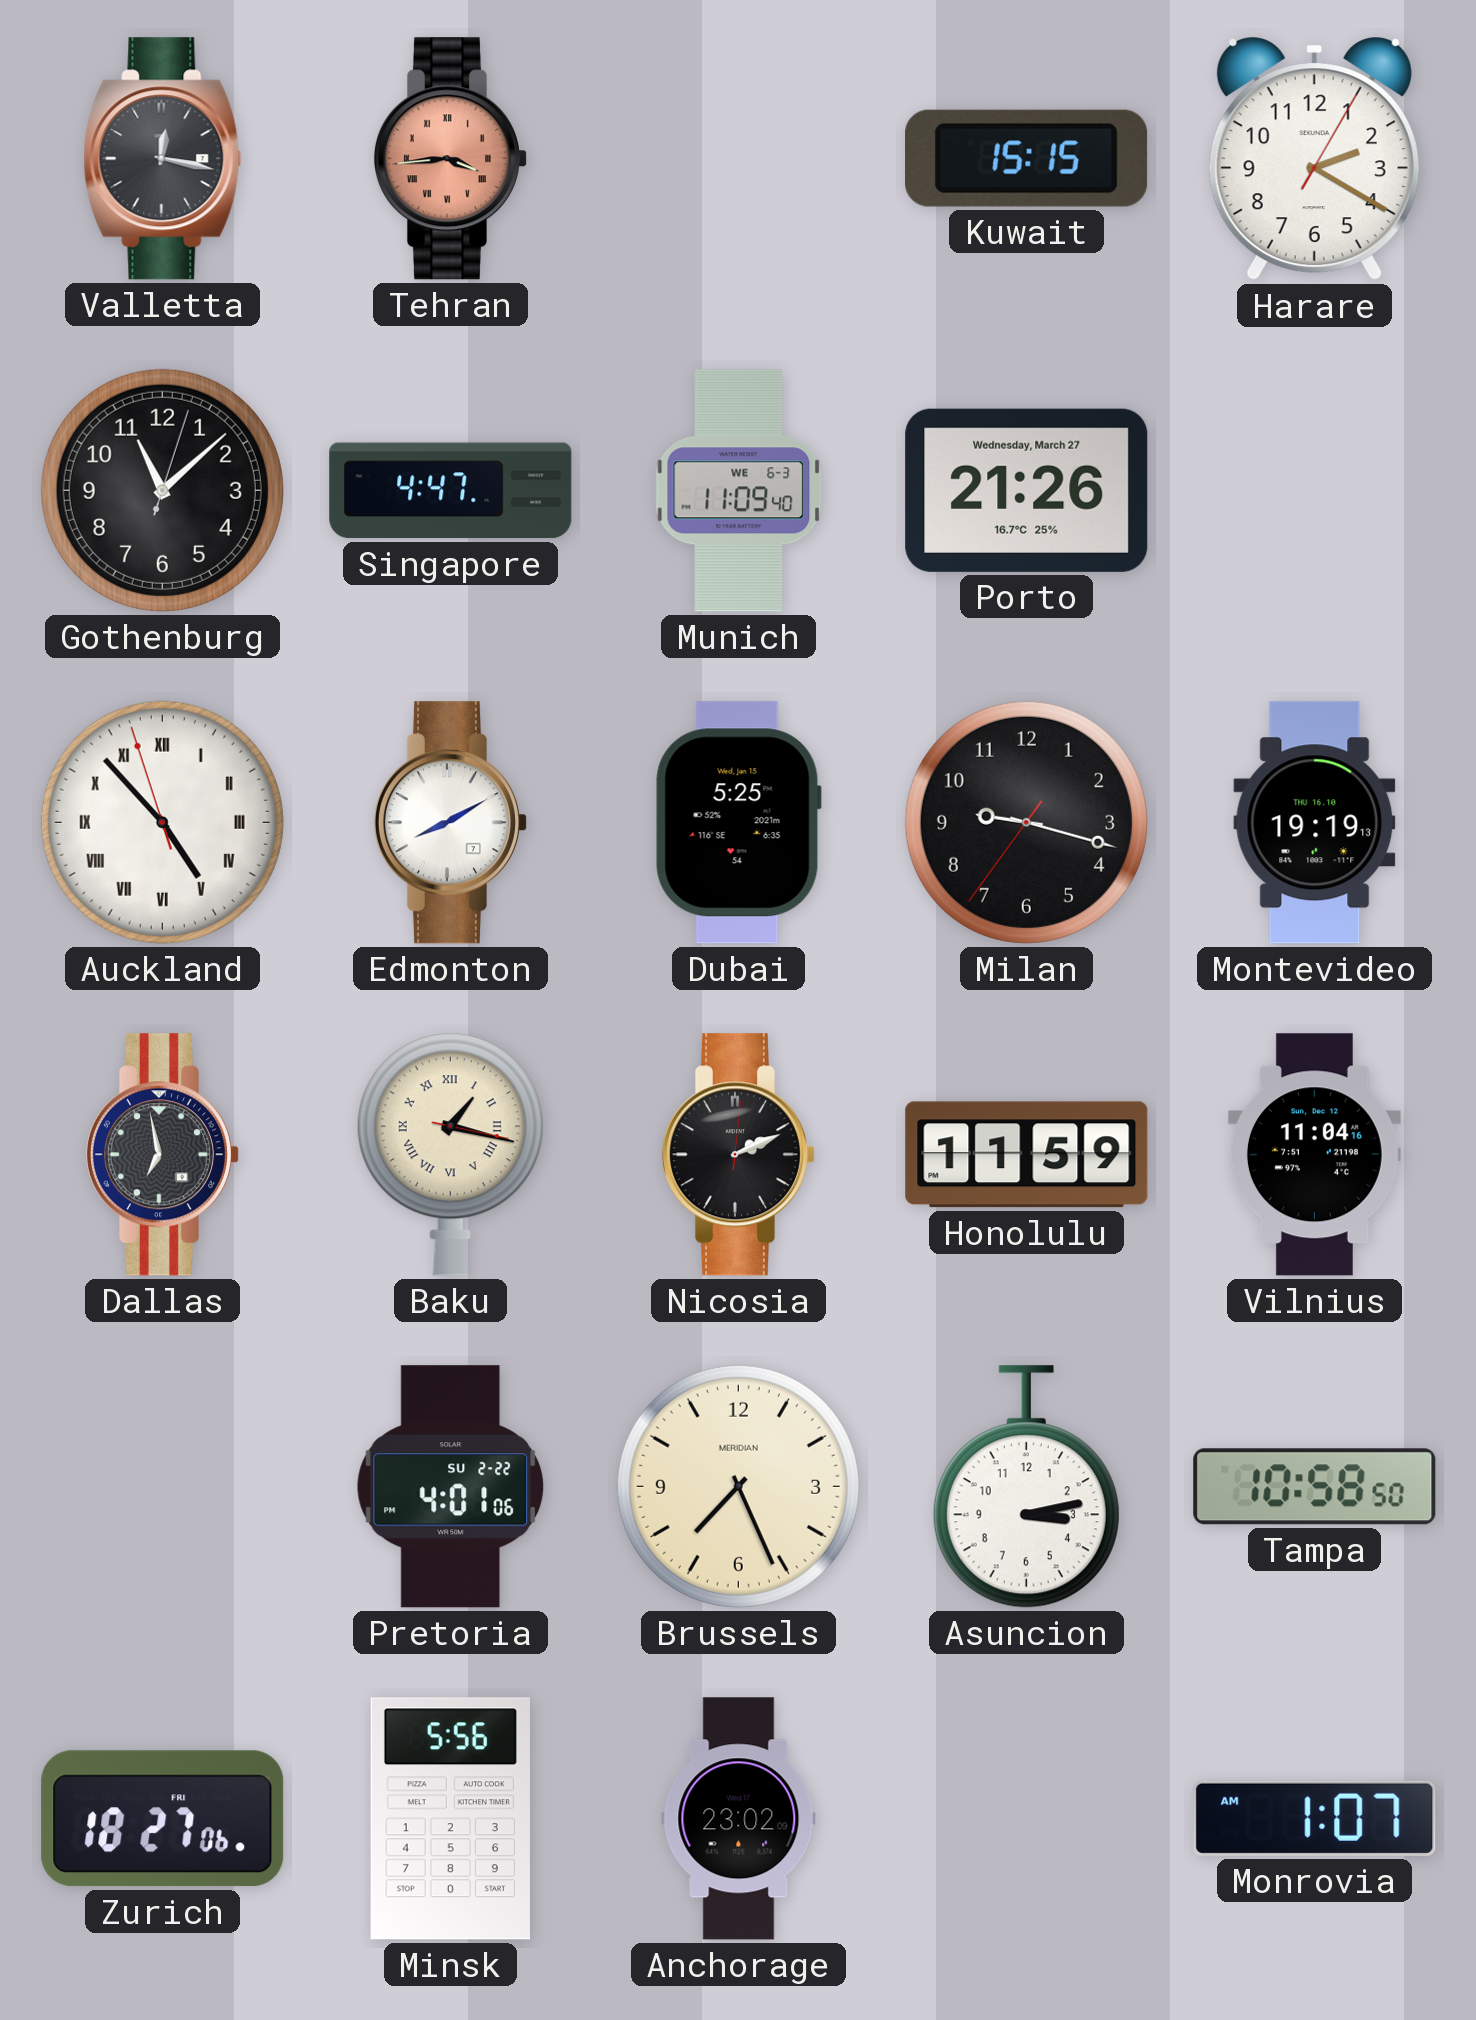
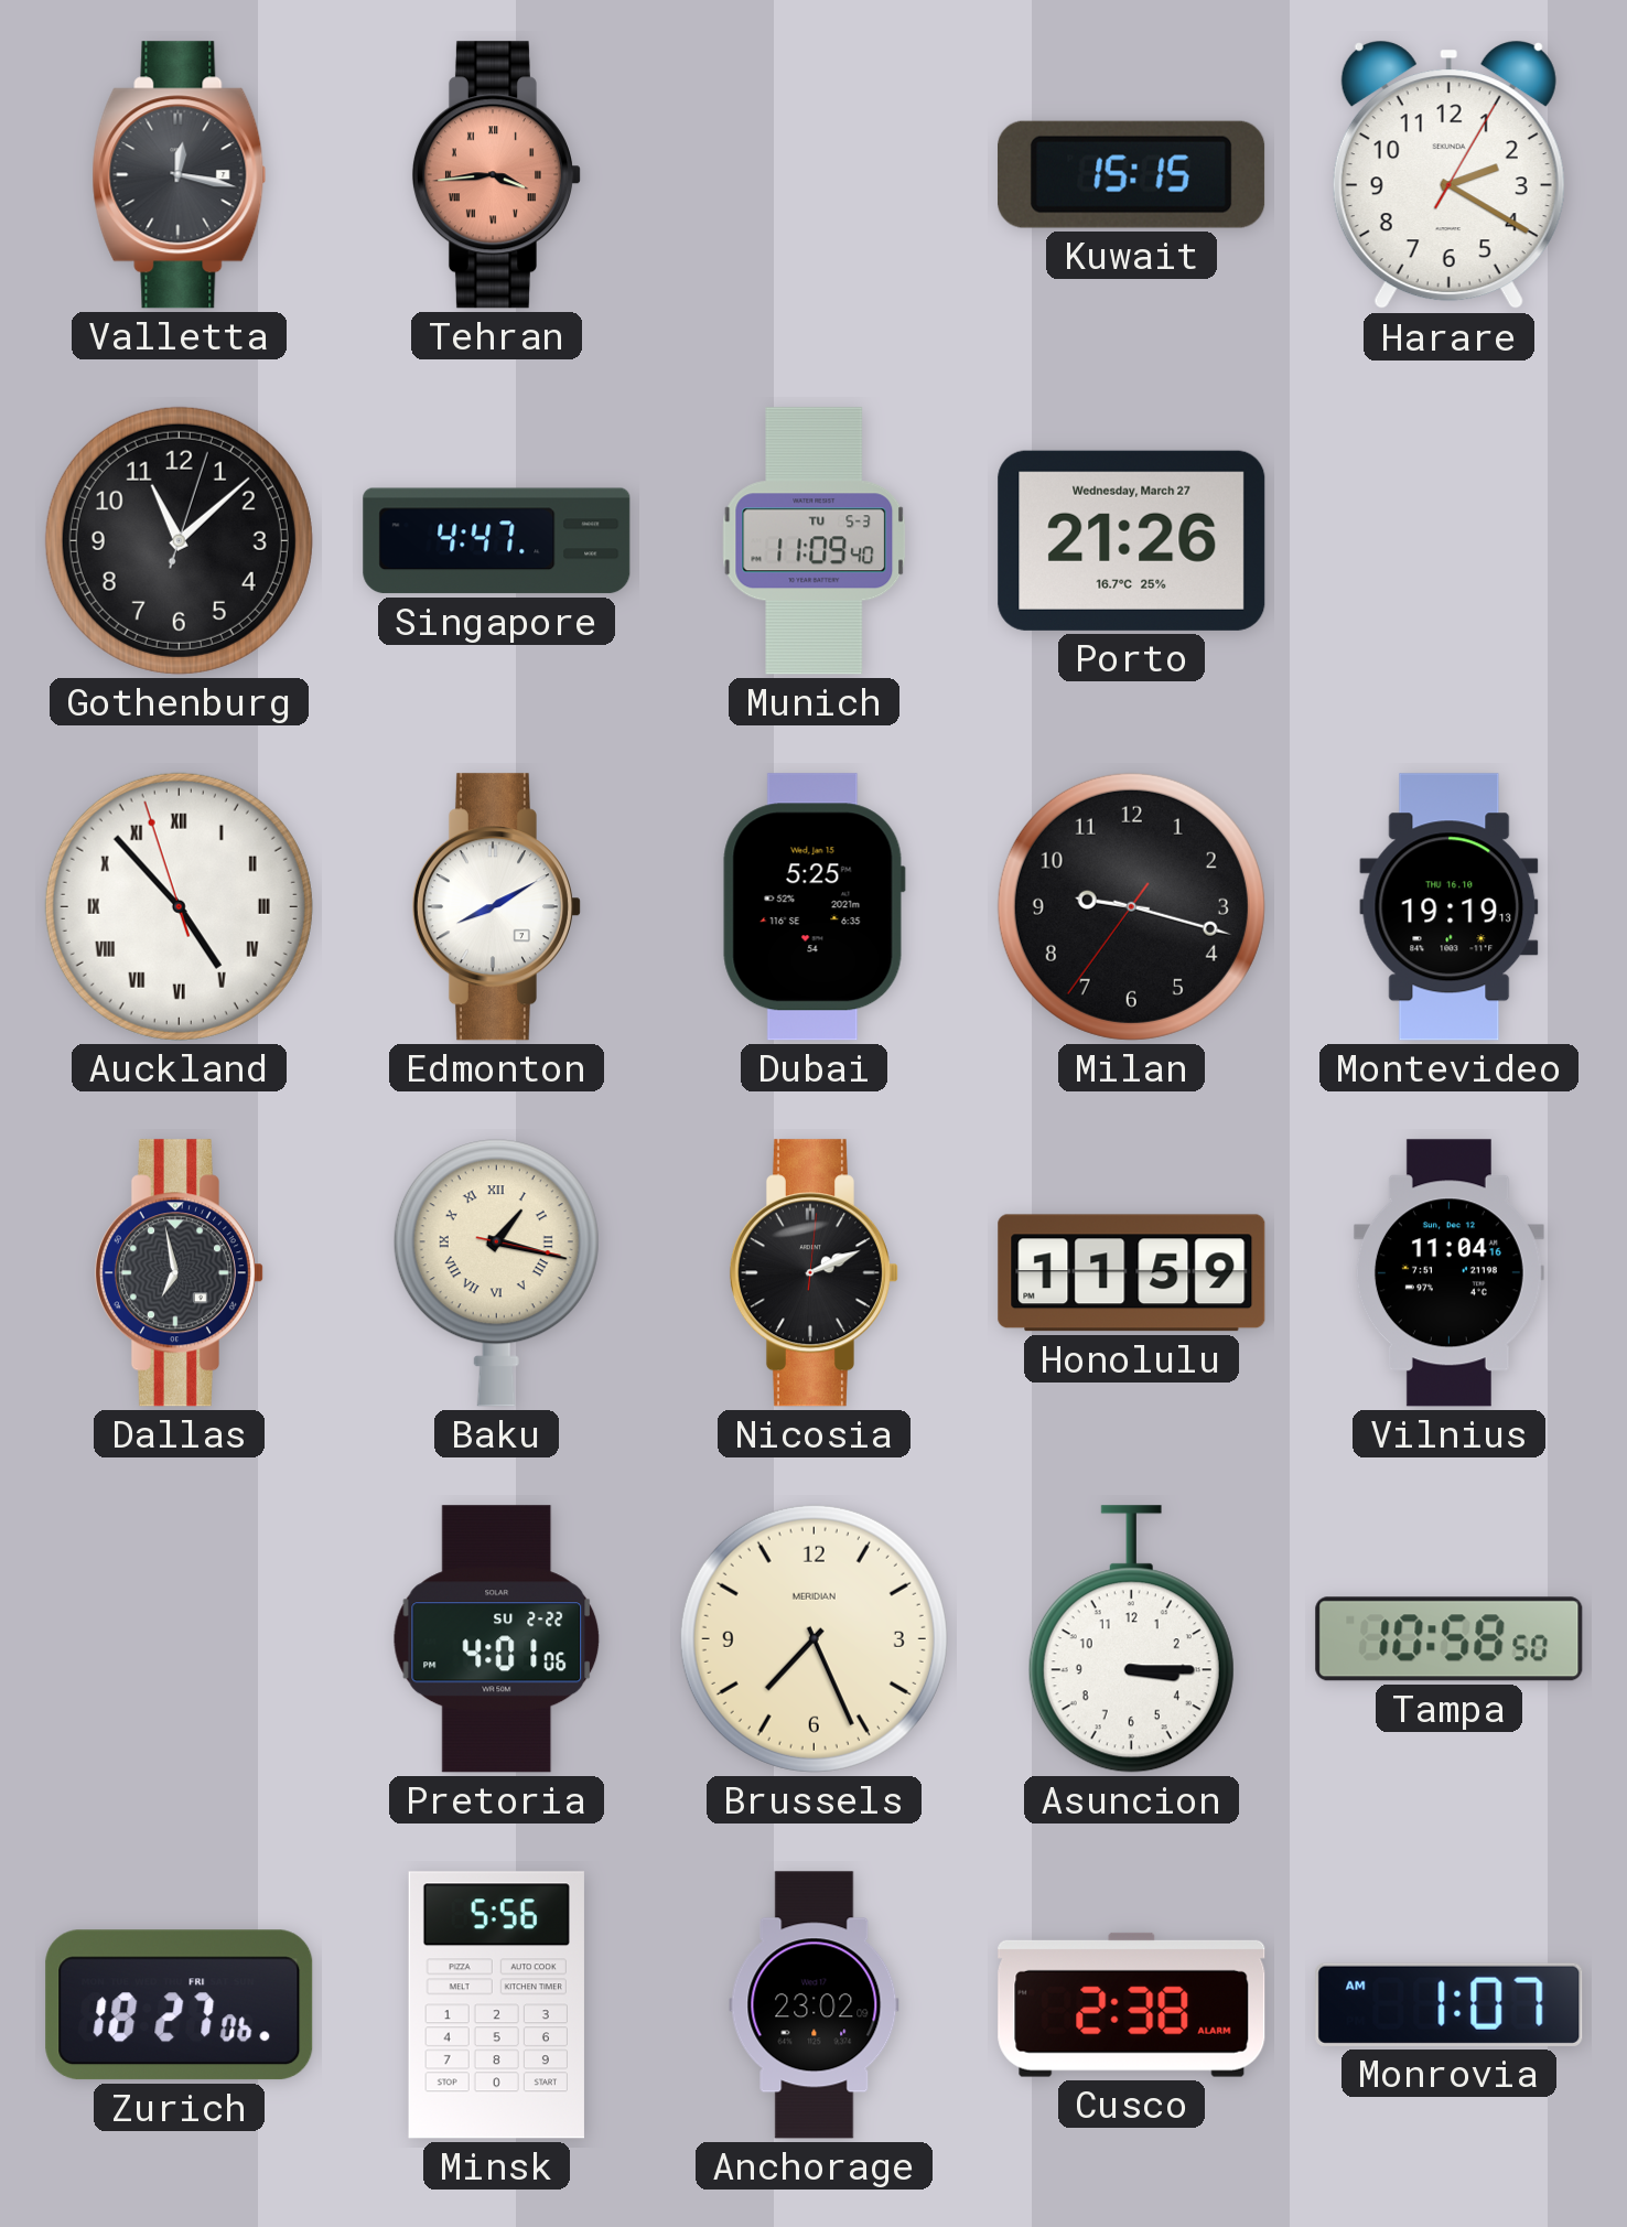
Munich date: WE 6-3 -> TU 5-3
Asuncion: 3:13 -> 3:15
Cusco: none -> 2:38
